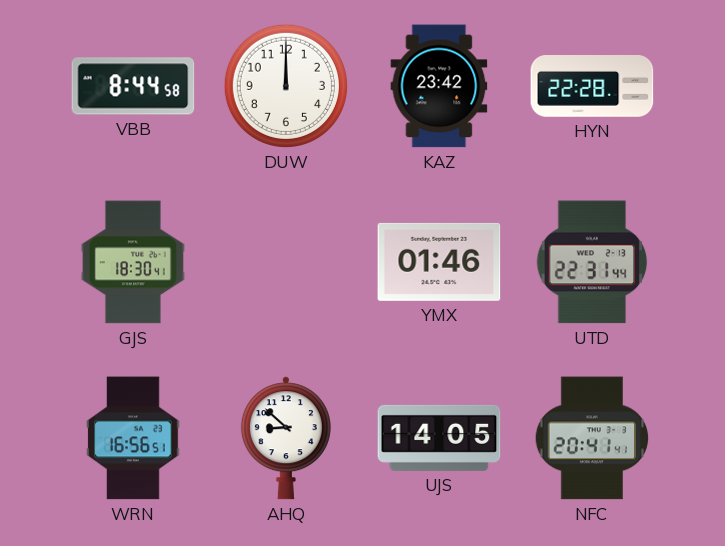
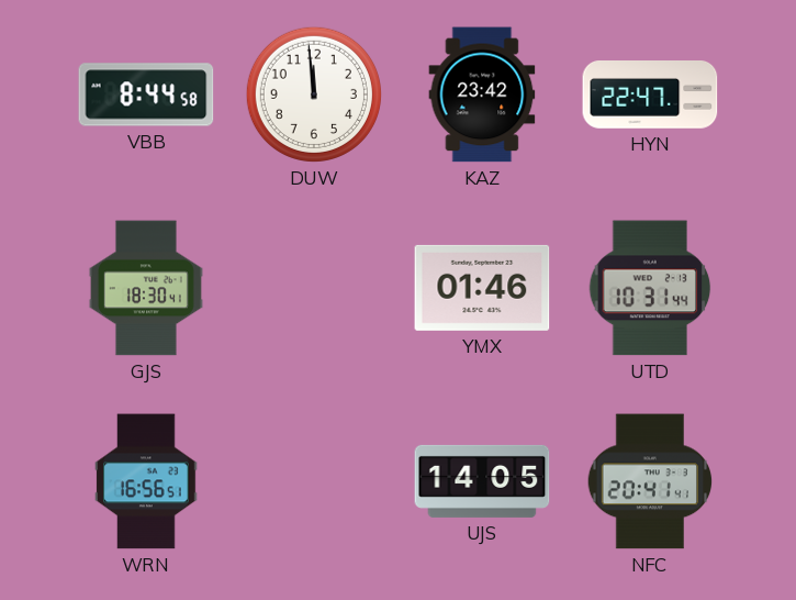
DUW: 12:00 -> 11:59
HYN: 22:28 -> 22:47
UTD: 22:31 -> 10:31
AHQ: 8:52 -> none
